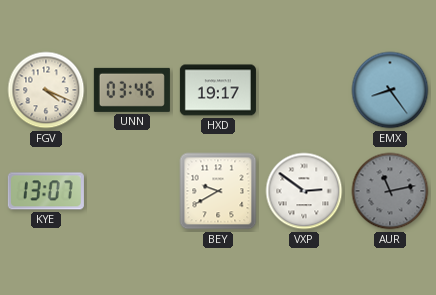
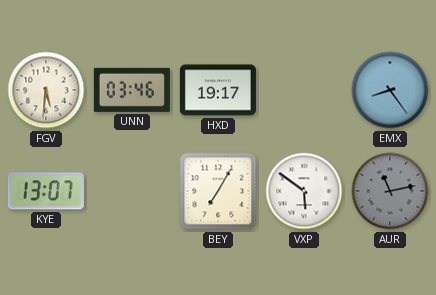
FGV: 4:19 -> 5:31
BEY: 9:40 -> 7:05
VXP: 2:51 -> 5:51
